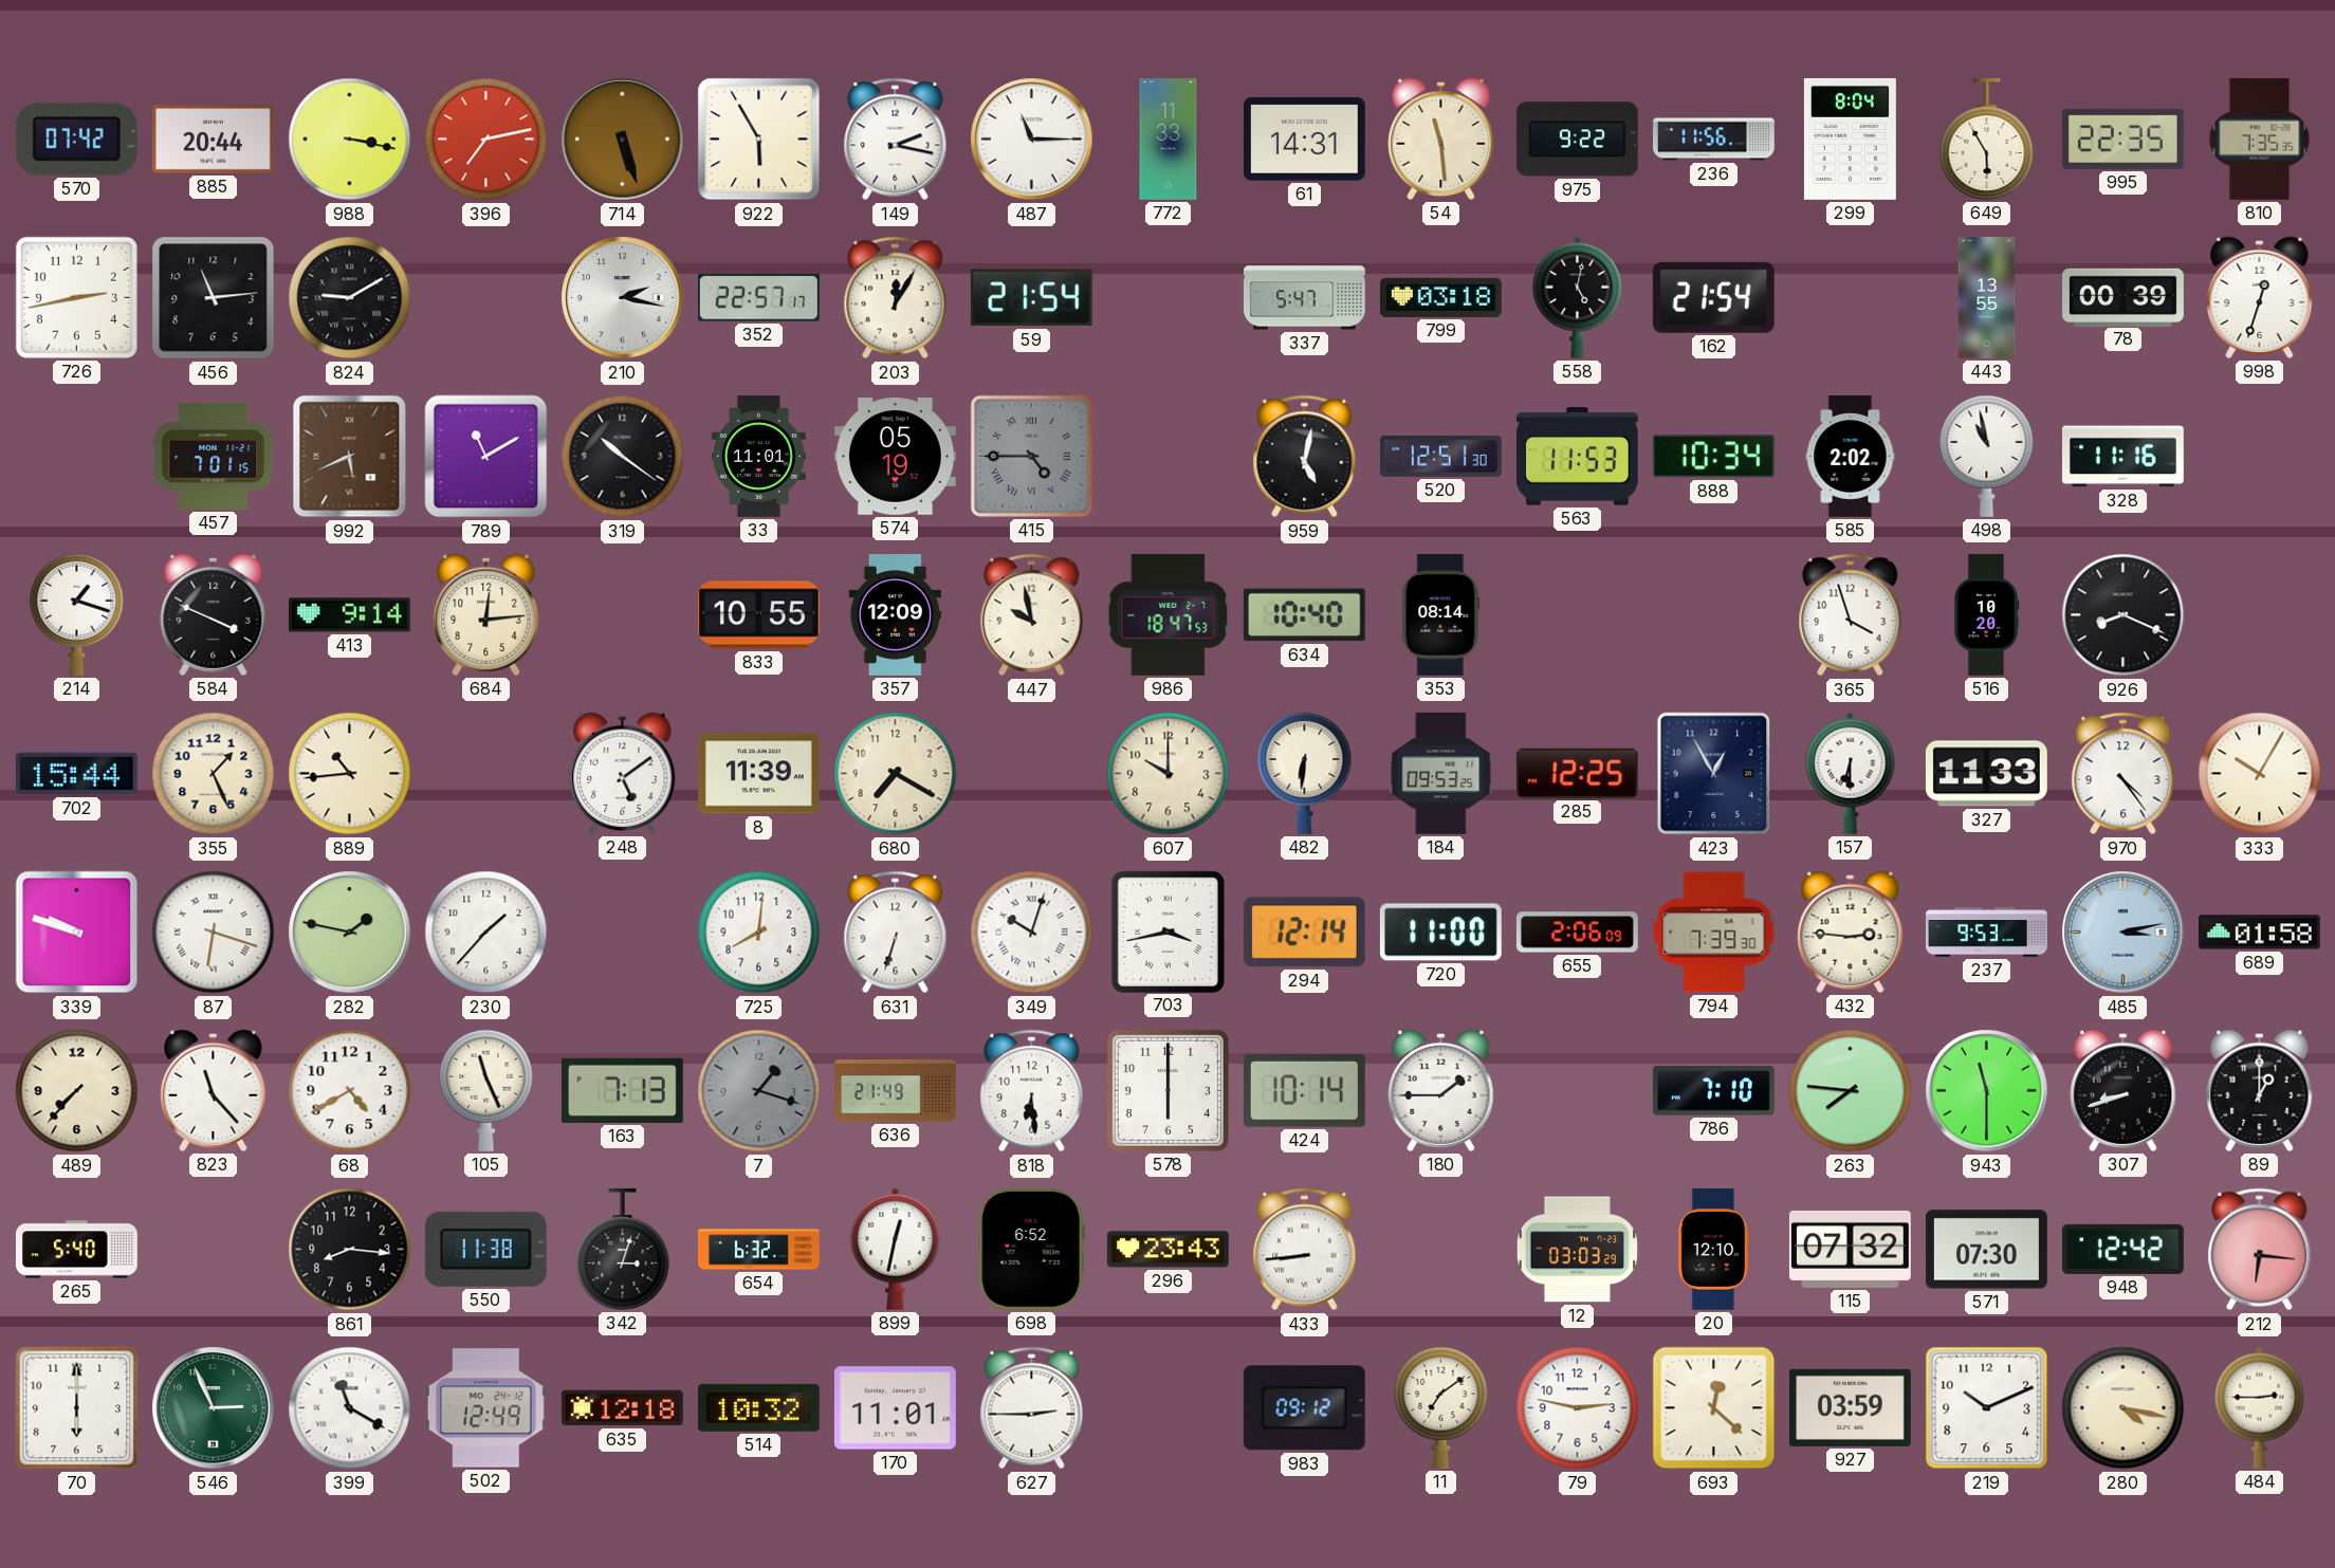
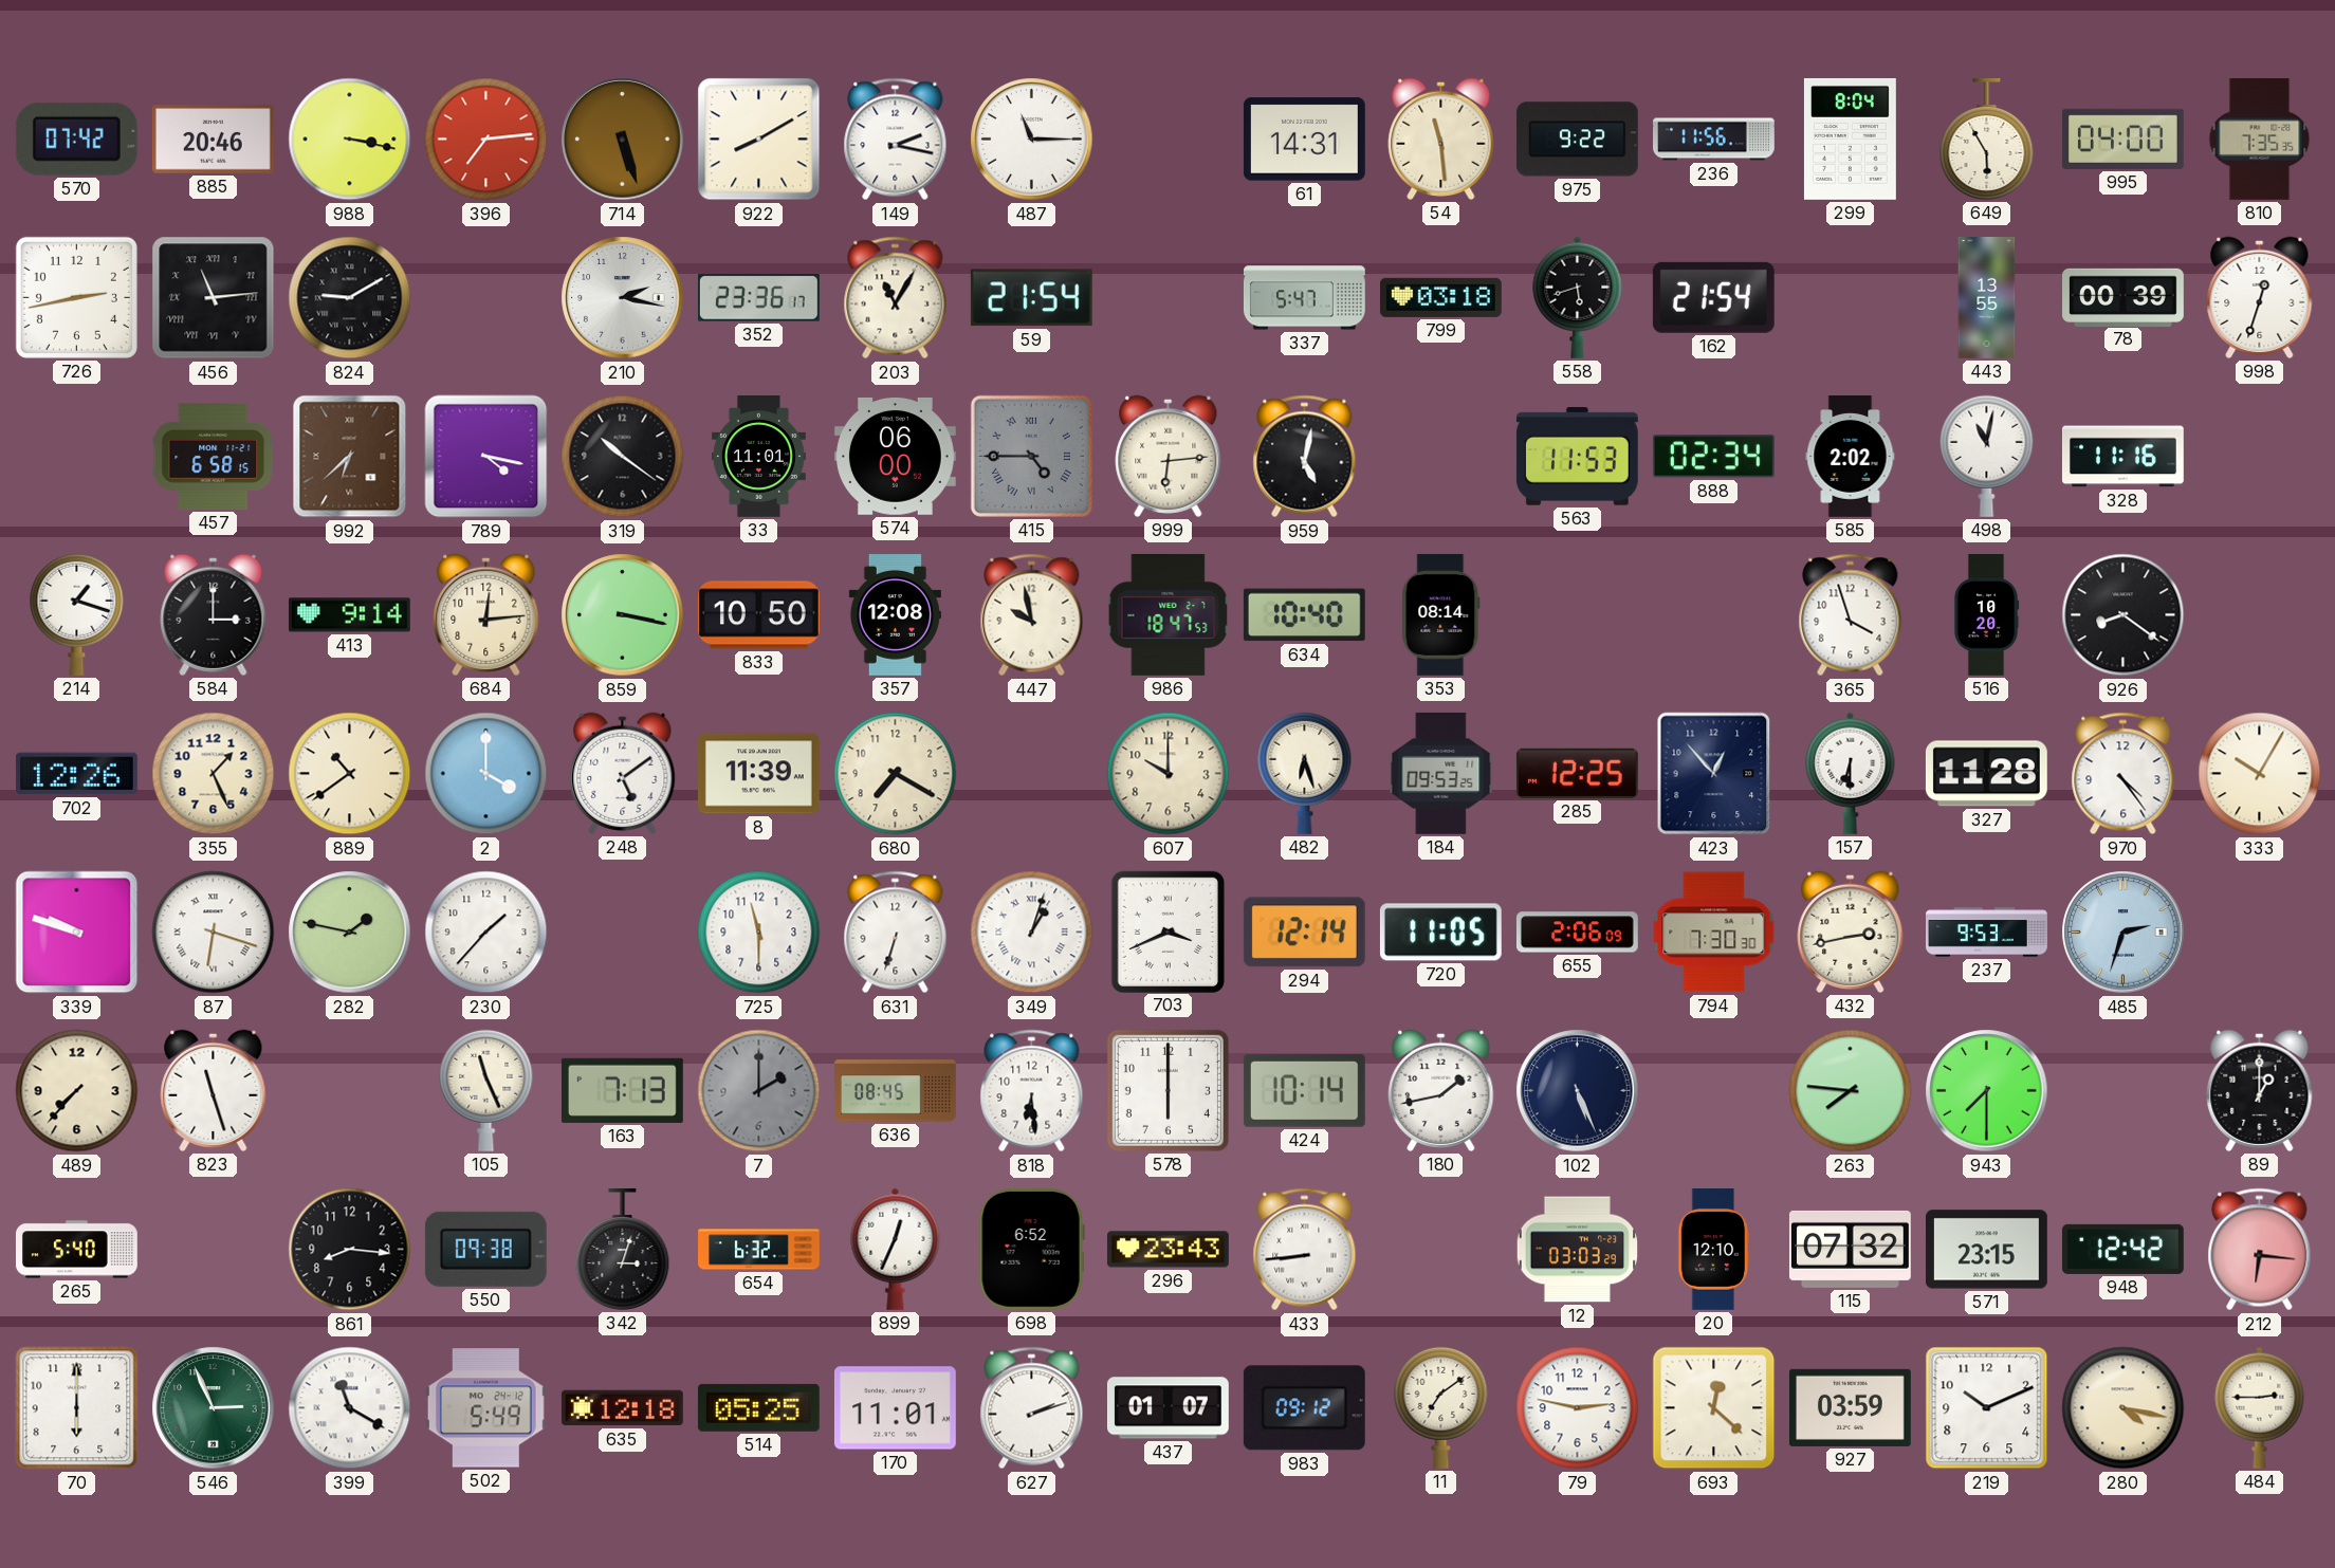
885: 20:44 -> 20:46
396: 7:13 -> 7:14
922: 5:55 -> 8:10
772: 11:33 -> none
995: 22:35 -> 04:00
456 numerals: Arabic -> Roman
352: 22:57 -> 23:36
203: 12:05 -> 11:05
558: 5:02 -> 5:42
457: 7:01 -> 6:58
992: 5:41 -> 6:38
789: 11:10 -> 4:17
574: 05:19 -> 06:00
999: none -> 6:14
520: 12:51 -> none
888: 10:34 -> 02:34
498: 10:58 -> 11:02
584: 3:49 -> 3:00
859: none -> 3:17
833: 10:55 -> 10:50
357: 12:09 -> 12:08
926: 8:19 -> 8:21
702: 15:44 -> 12:26
889: 10:44 -> 10:39
2: none -> 4:00
482: 6:31 -> 6:27
423: 12:55 -> 12:53
327: 11:33 -> 11:28
725: 8:01 -> 11:30
349: 10:03 -> 1:03
703: 3:43 -> 3:41
720: 11:00 -> 11:05
794: 7:39 -> 7:30
432: 2:46 -> 2:43
485: 3:13 -> 2:33
689: 01:58 -> none
823: 11:23 -> 11:27
68: 4:40 -> none
7: 1:18 -> 2:00
636: 21:49 -> 08:45
180: 1:45 -> 1:43
102: none -> 5:26
786: 7:10 -> none
943: 11:30 -> 7:30
307: 8:42 -> none
550: 11:38 -> 09:38
899: 12:32 -> 12:34
571: 07:30 -> 23:15
502: 12:49 -> 5:49
514: 10:32 -> 05:25
627: 2:45 -> 2:12
437: none -> 01:07
